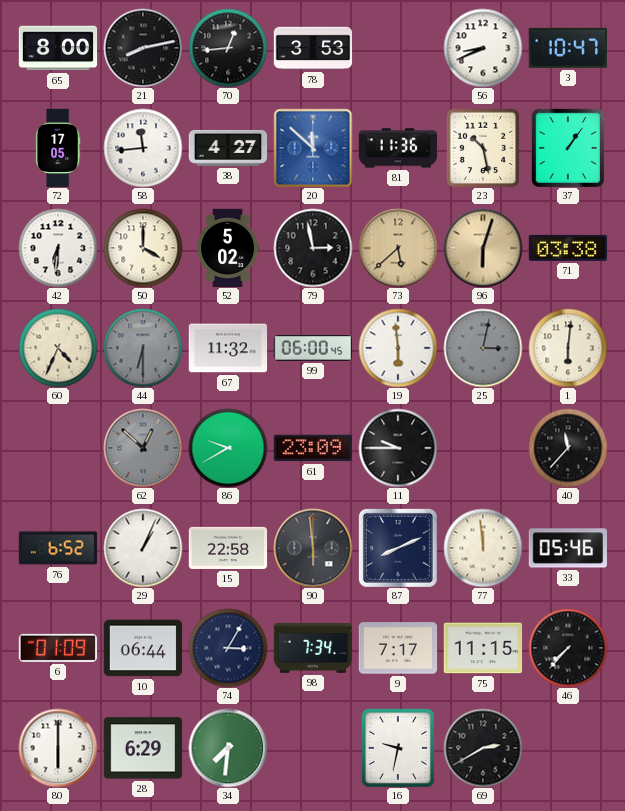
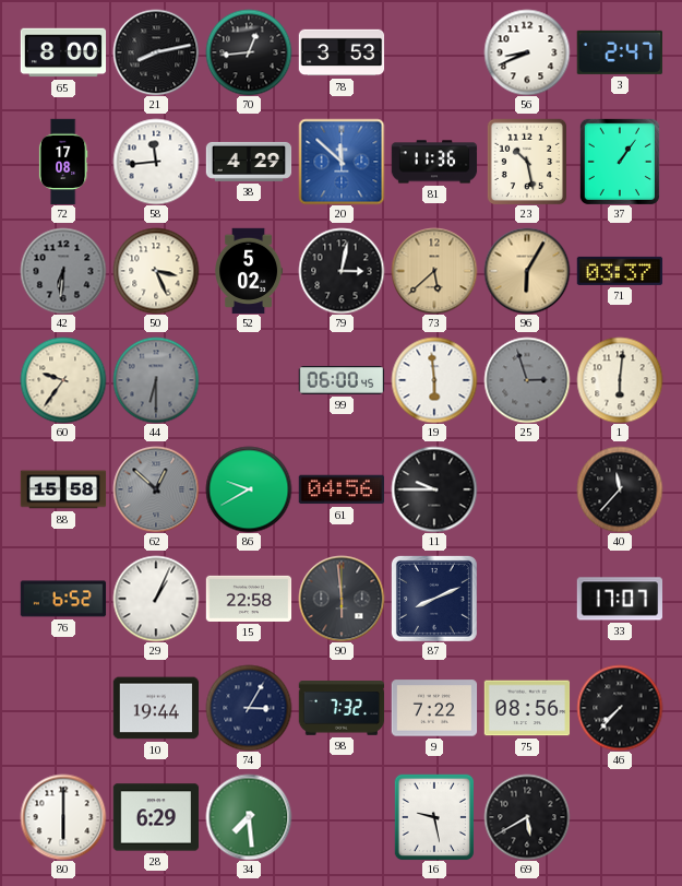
3: 10:47 -> 2:47
72: 17:05 -> 17:08
38: 4:27 -> 4:29
42 dial: white -> grey
50: 4:00 -> 3:26
79: 2:58 -> 3:02
96: 6:03 -> 6:05
71: 03:38 -> 03:37
60: 4:34 -> 9:36
67: 11:32 -> none
25: 3:02 -> 2:57
88: none -> 15:58
61: 23:09 -> 04:56
77: 11:59 -> none
33: 05:46 -> 17:07
6: 01:09 -> none
10: 06:44 -> 19:44
98: 7:34 -> 7:32
9: 7:17 -> 7:22
75: 11:15 -> 08:56
34: 7:31 -> 7:29
16: 9:32 -> 9:28
69: 2:40 -> 5:40
